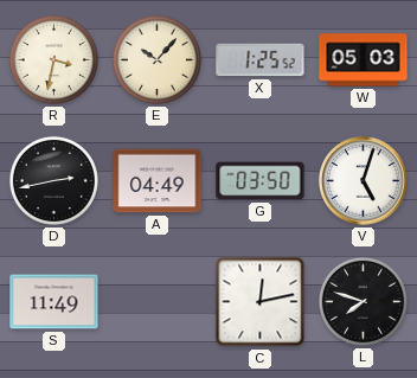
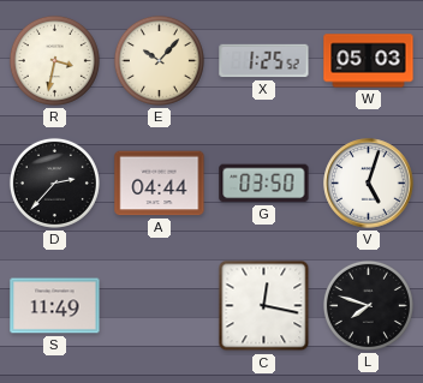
D: 2:43 -> 2:37
A: 04:49 -> 04:44
C: 12:13 -> 12:17
